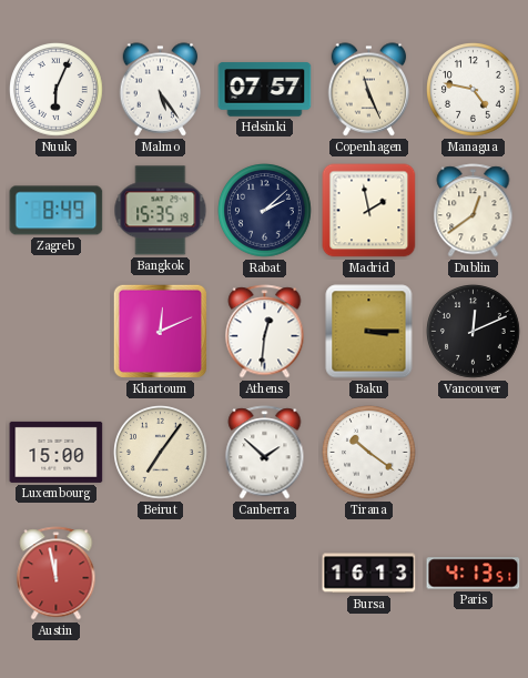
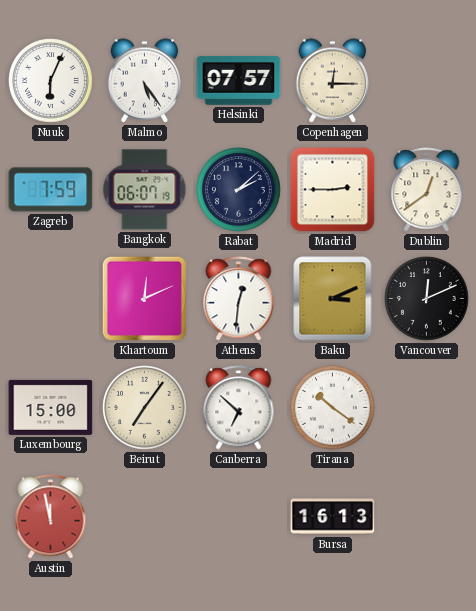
Copenhagen: 11:26 -> 12:15
Managua: 4:47 -> none
Zagreb: 8:49 -> 7:59
Bangkok: 15:35 -> 06:07
Madrid: 1:58 -> 2:45
Baku: 3:15 -> 3:11
Canberra: 1:52 -> 6:52
Paris: 4:13 -> none
